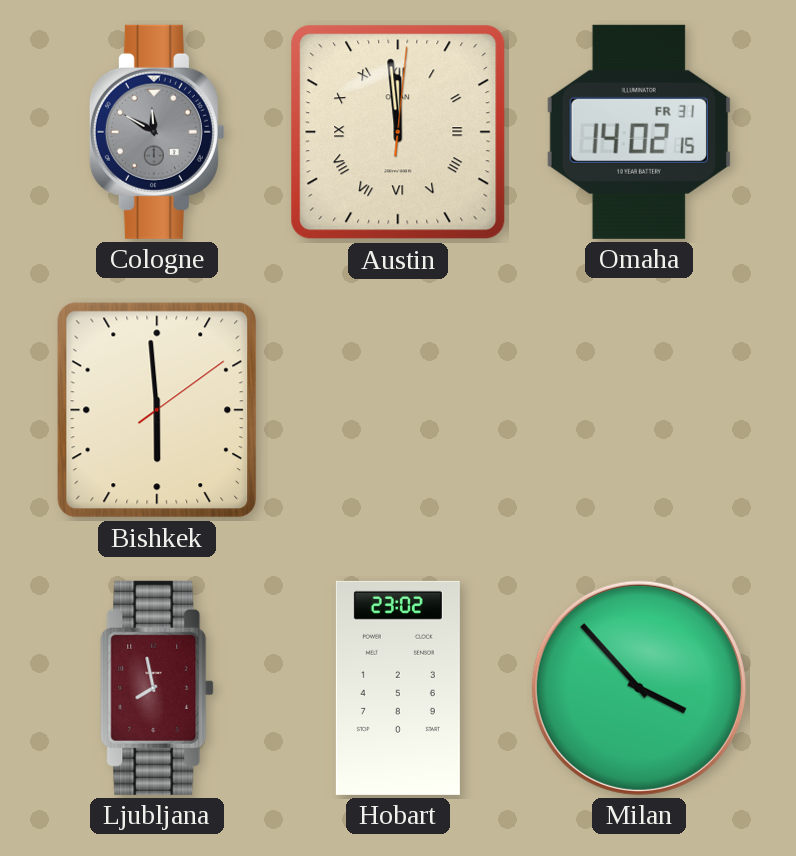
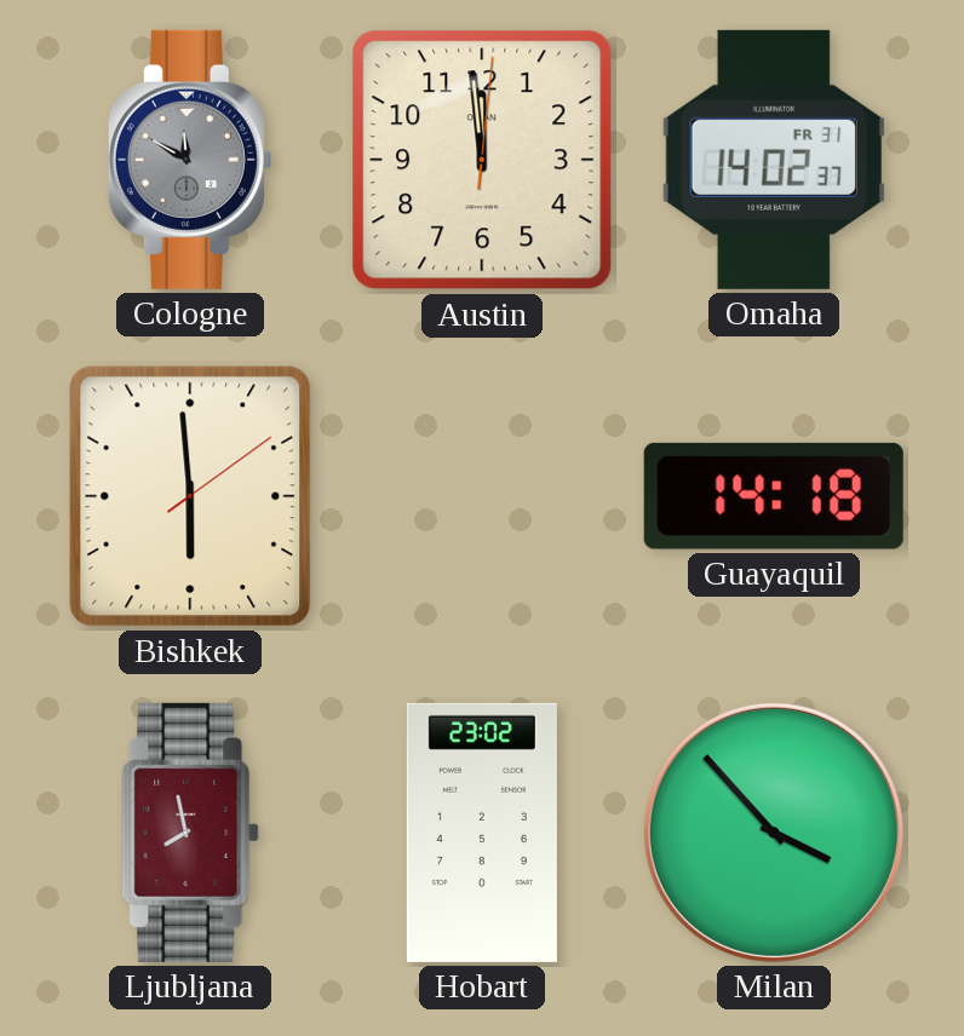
Austin numerals: Roman -> Arabic
Omaha: 14:02:15 -> 14:02:37
Guayaquil: none -> 14:18
